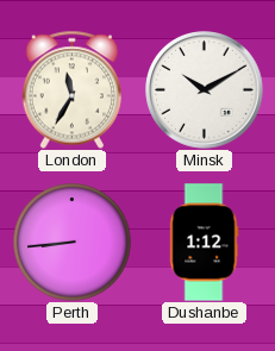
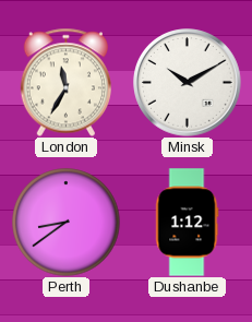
Perth: 8:44 -> 8:39
